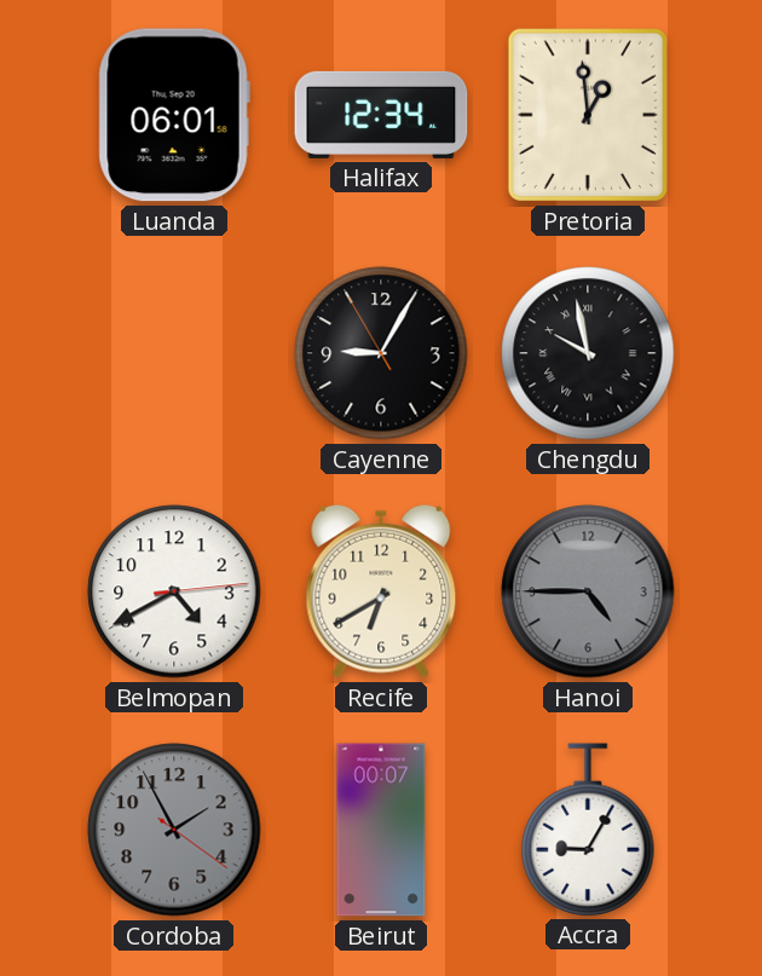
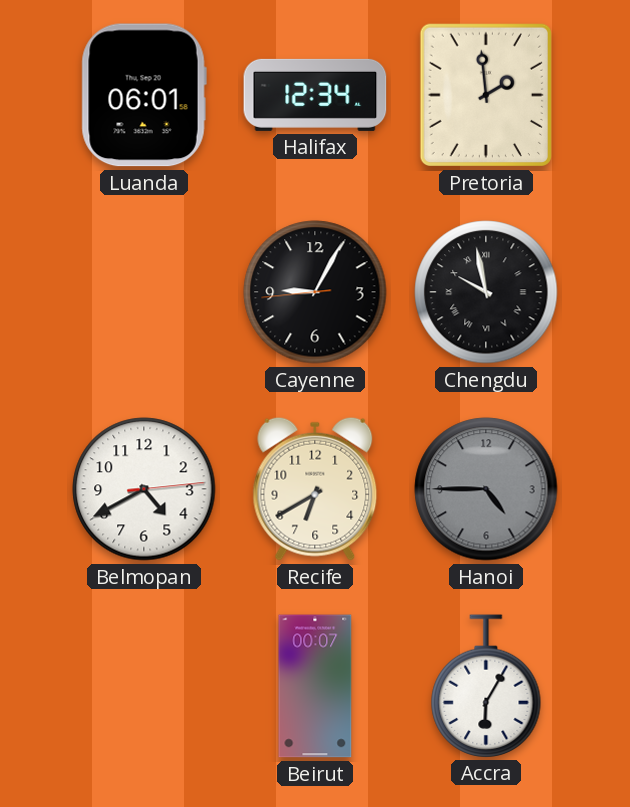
Pretoria: 12:59 -> 1:59
Cayenne: 9:04:55 -> 9:04:44
Cordoba: 1:55 -> none
Accra: 9:05 -> 6:05
